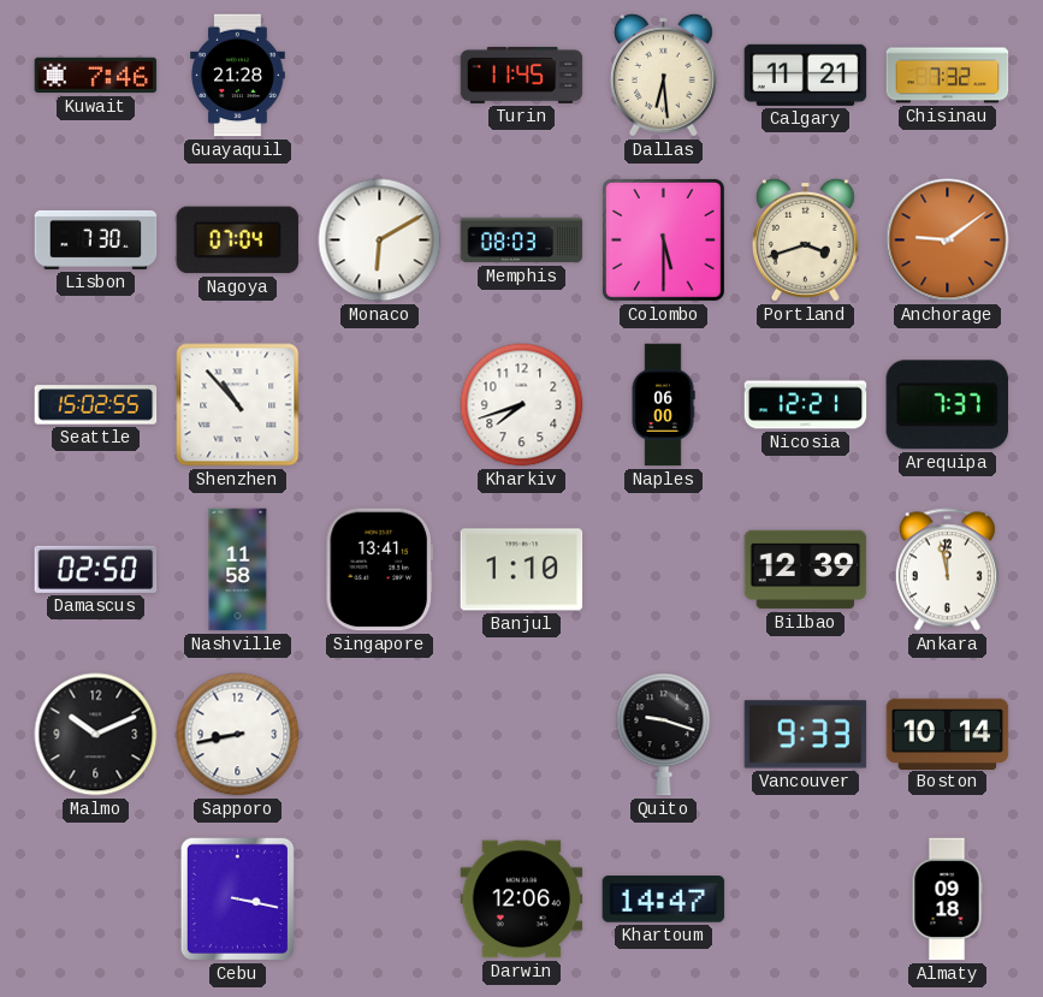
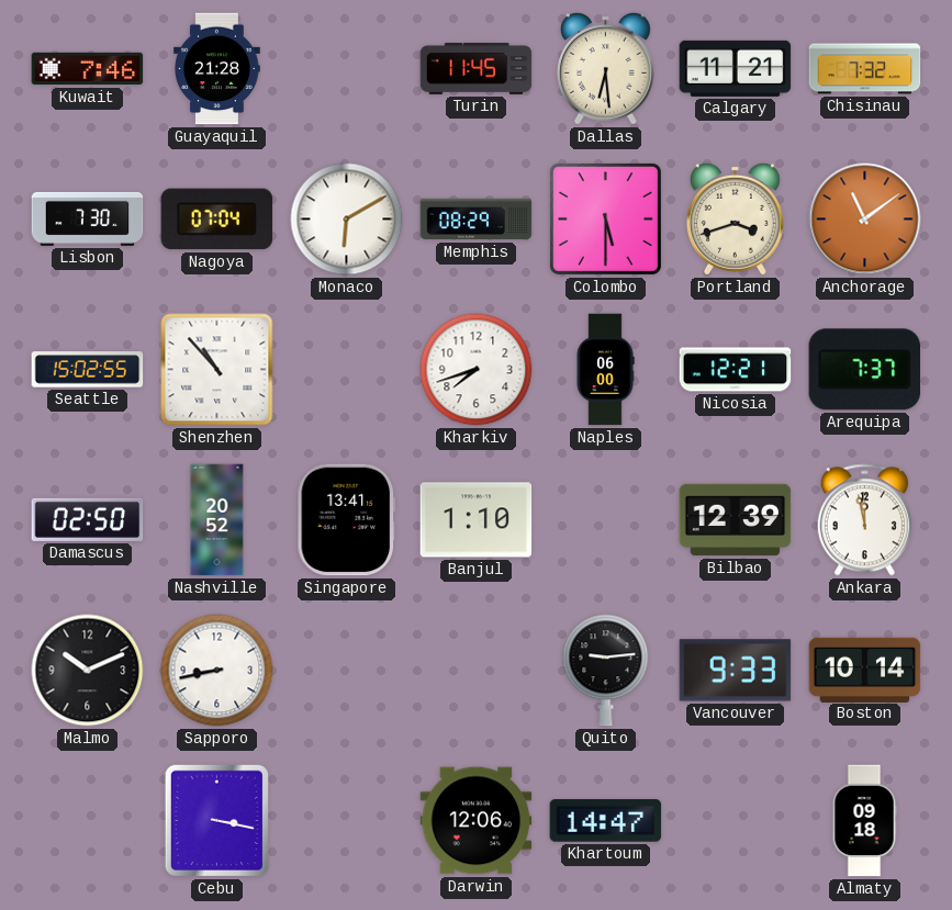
Memphis: 08:03 -> 08:29
Anchorage: 9:09 -> 11:09
Nashville: 11:58 -> 20:52
Quito: 9:18 -> 9:14
